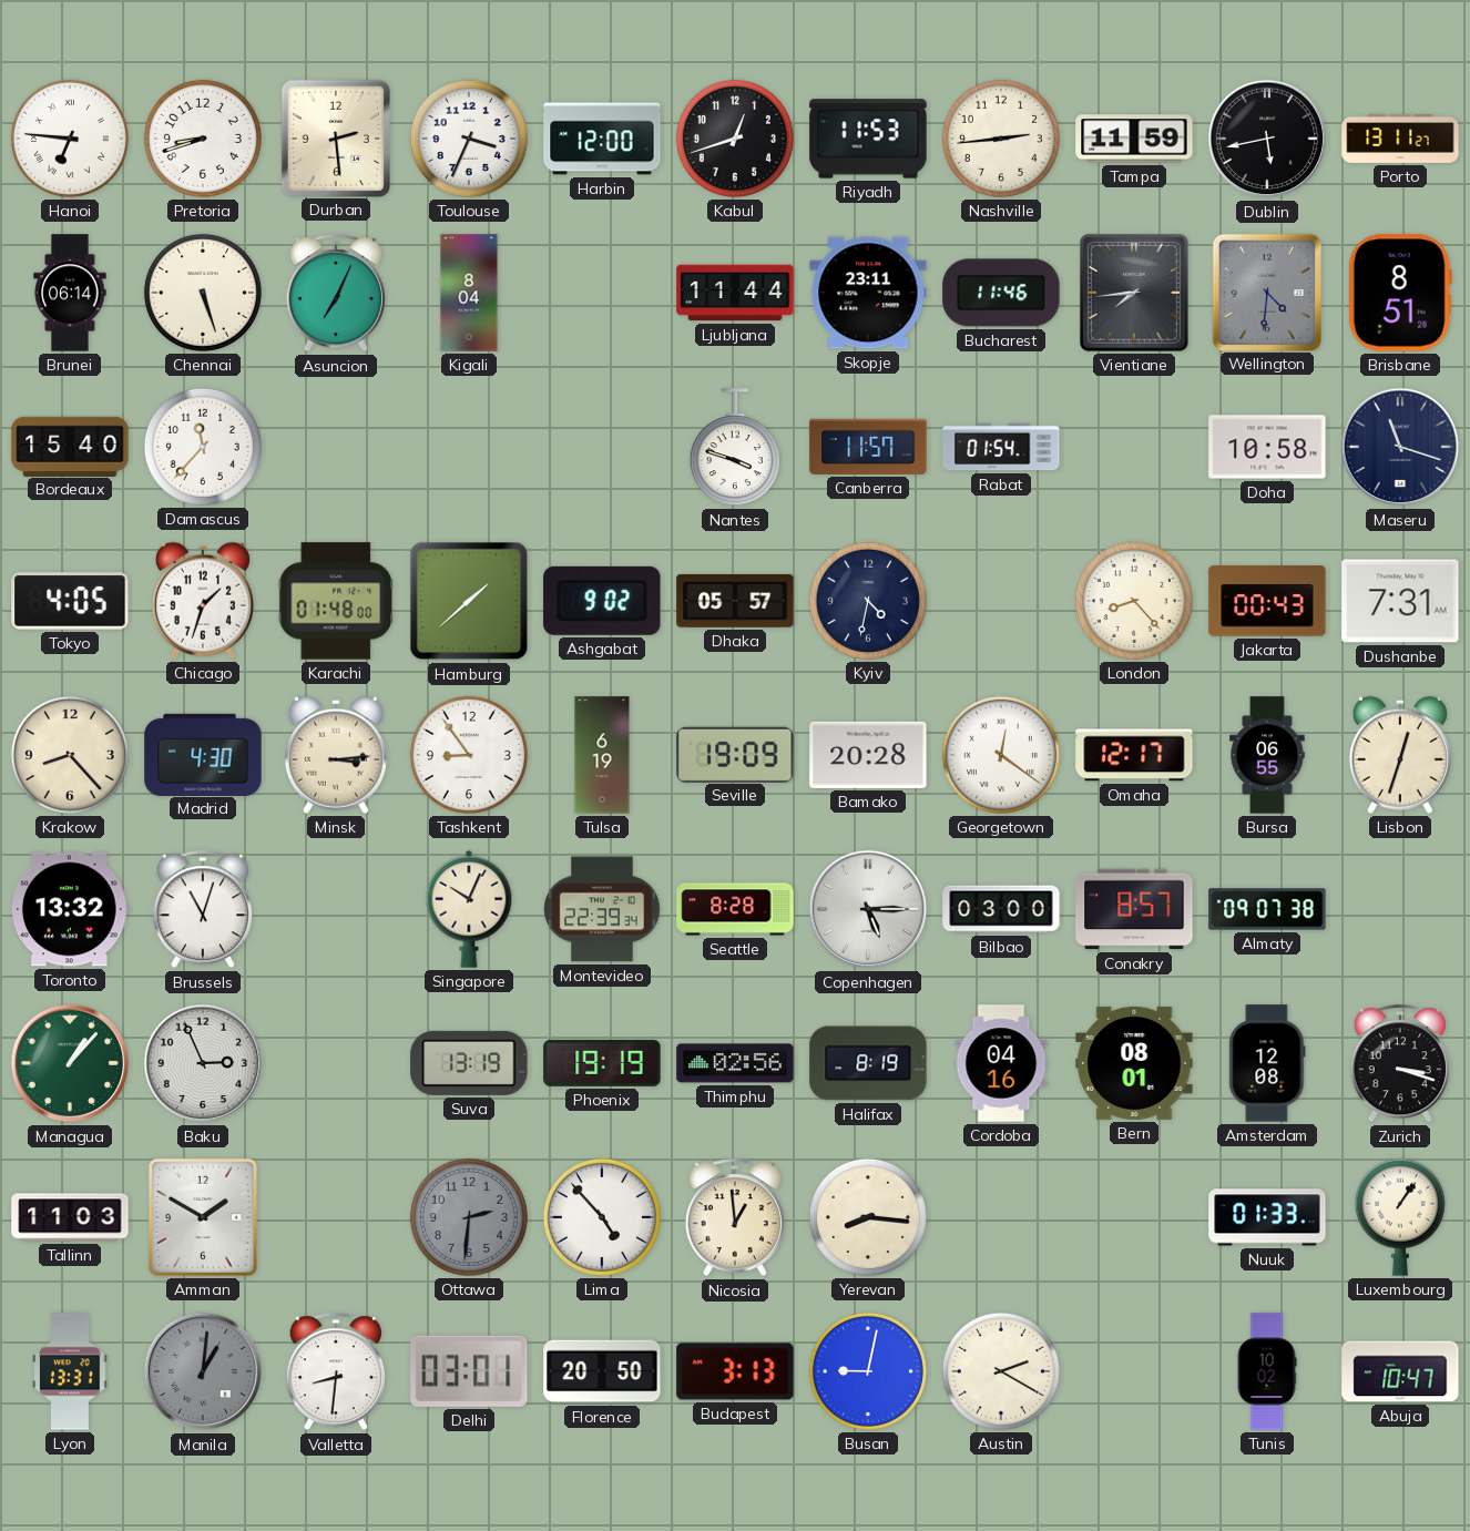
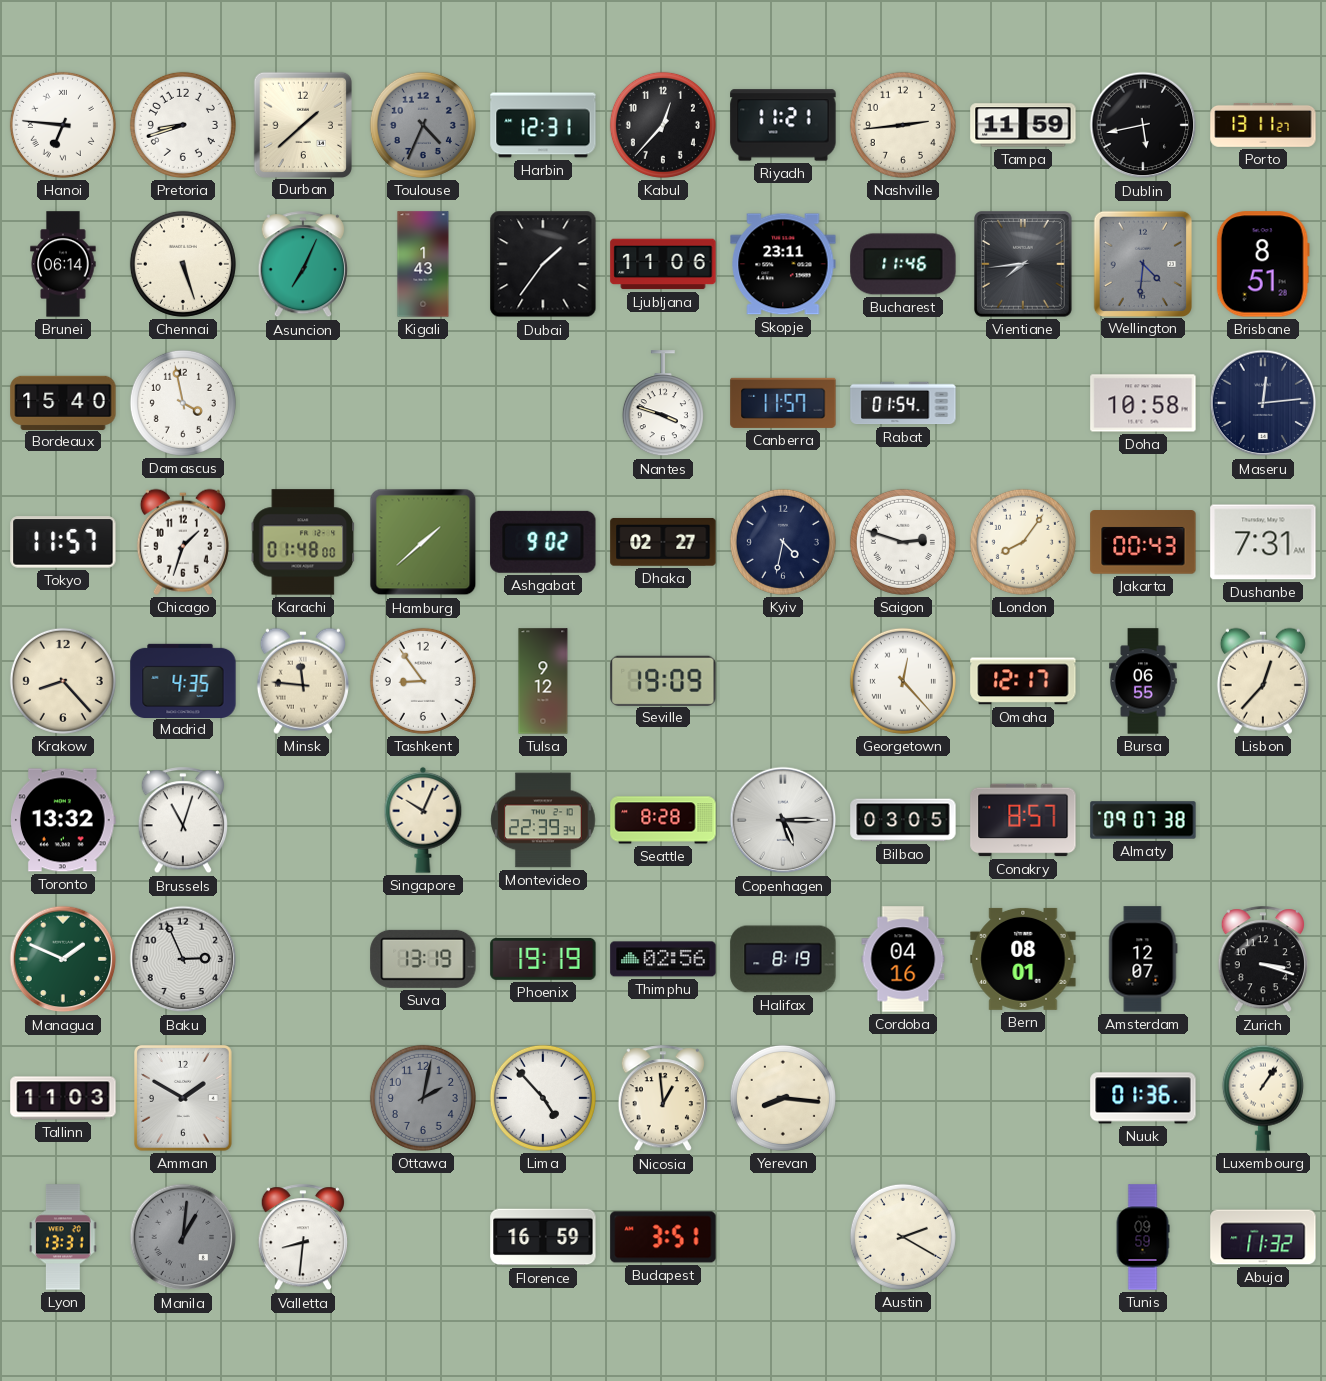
Durban: 2:29 -> 1:38
Toulouse: 3:34 -> 4:34
Toulouse dial: white -> grey
Harbin: 12:00 -> 12:31
Kabul: 12:42 -> 12:37
Riyadh: 11:53 -> 11:21
Kigali: 8:04 -> 1:43
Dubai: none -> 1:36
Ljubljana: 11:44 -> 11:06
Damascus: 11:37 -> 3:58
Maseru: 11:18 -> 12:14
Tokyo: 4:05 -> 11:57
Dhaka: 05:57 -> 02:27
Saigon: none -> 2:48
London: 8:23 -> 8:06
Madrid: 4:30 -> 4:35
Minsk: 3:14 -> 11:46
Tulsa: 6:19 -> 9:12
Bamako: 20:28 -> none
Georgetown: 12:21 -> 12:23
Lisbon: 12:33 -> 12:37
Bilbao: 03:00 -> 03:05
Managua: 1:07 -> 1:49
Amsterdam: 12:08 -> 12:07
Ottawa: 2:31 -> 2:02
Nuuk: 01:33 -> 01:36
Delhi: 03:01 -> none
Florence: 20:50 -> 16:59
Budapest: 3:13 -> 3:51
Busan: 9:02 -> none
Tunis: 10:02 -> 09:59
Abuja: 10:47 -> 11:32
